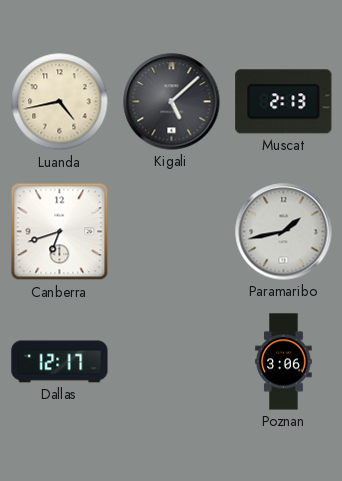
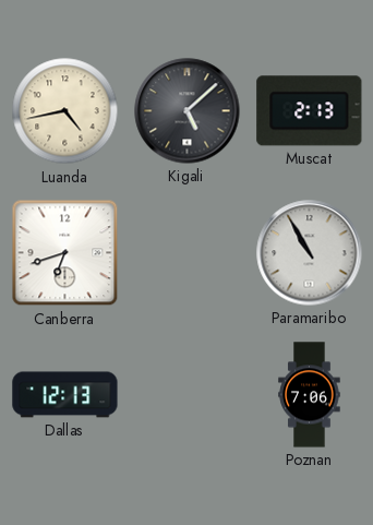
Paramaribo: 1:43 -> 10:55
Dallas: 12:17 -> 12:13
Poznan: 3:06 -> 7:06
